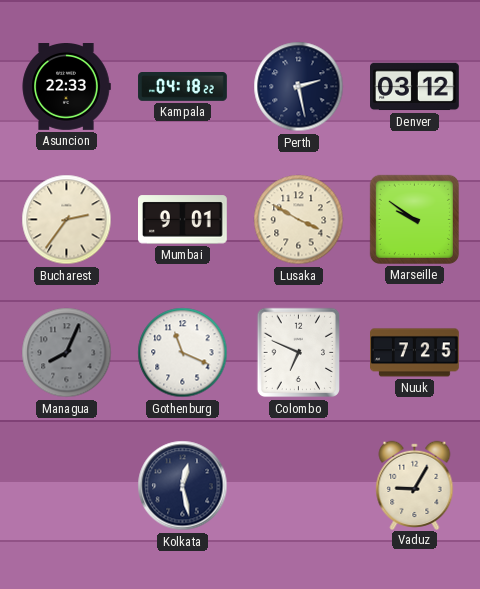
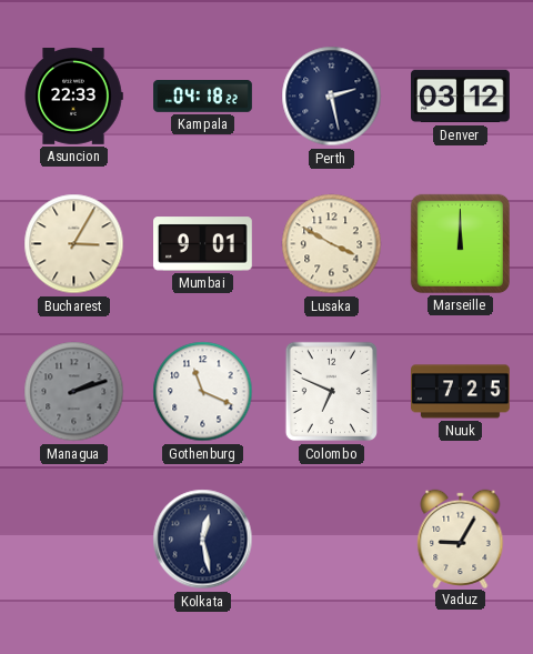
Bucharest: 2:36 -> 3:05
Marseille: 9:51 -> 12:00
Managua: 8:04 -> 2:12
